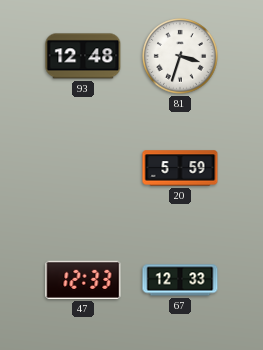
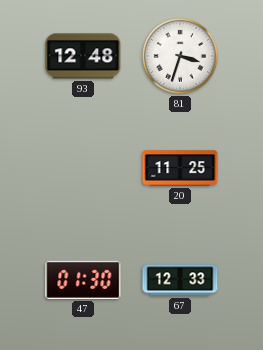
20: 5:59 -> 11:25
47: 12:33 -> 01:30
